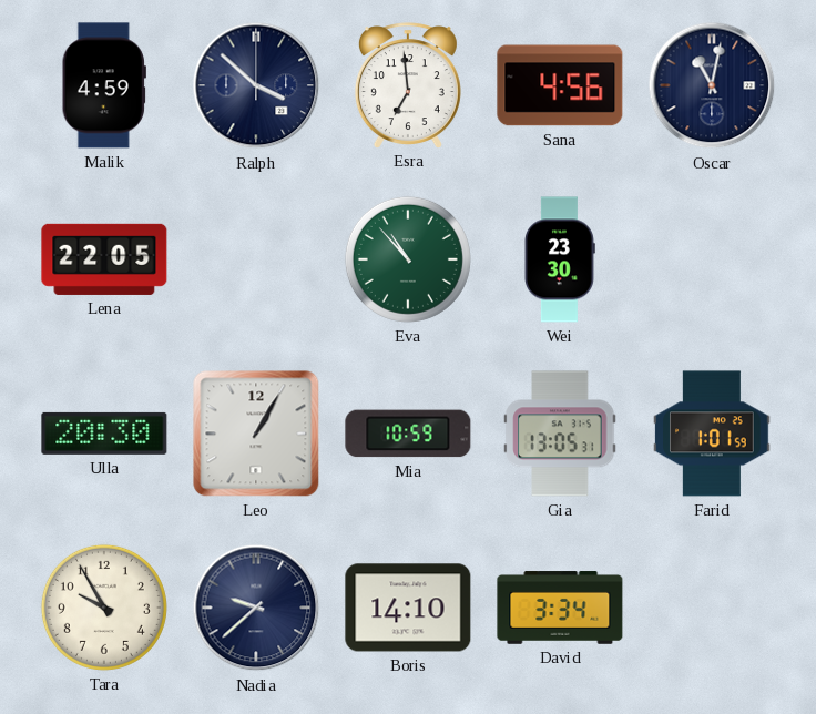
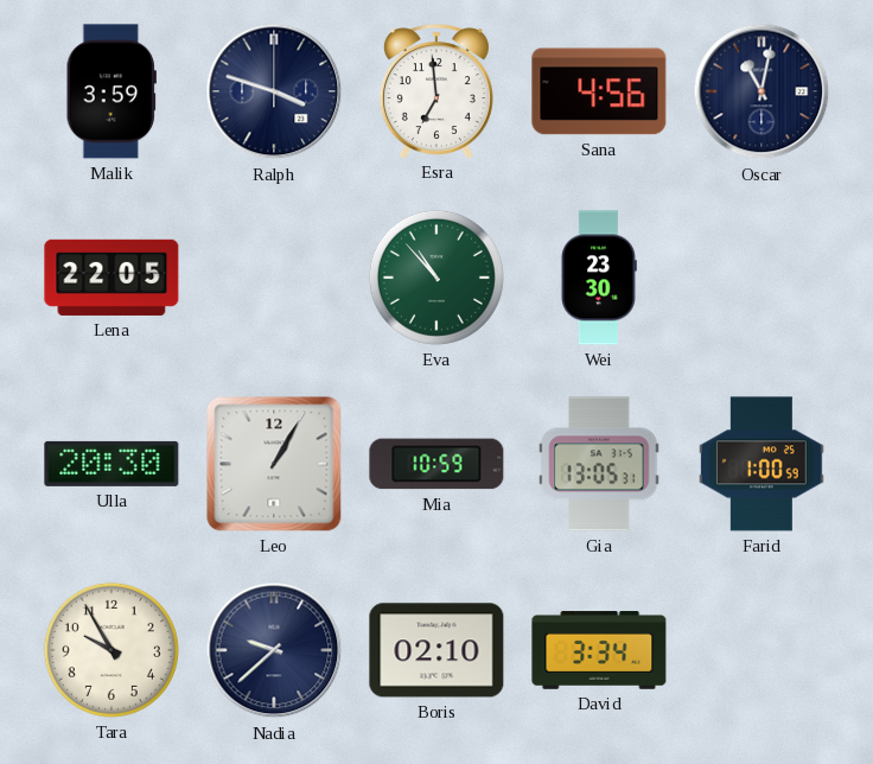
Malik: 4:59 -> 3:59
Ralph: 3:52 -> 3:48
Farid: 1:01 -> 1:00
Boris: 14:10 -> 02:10
